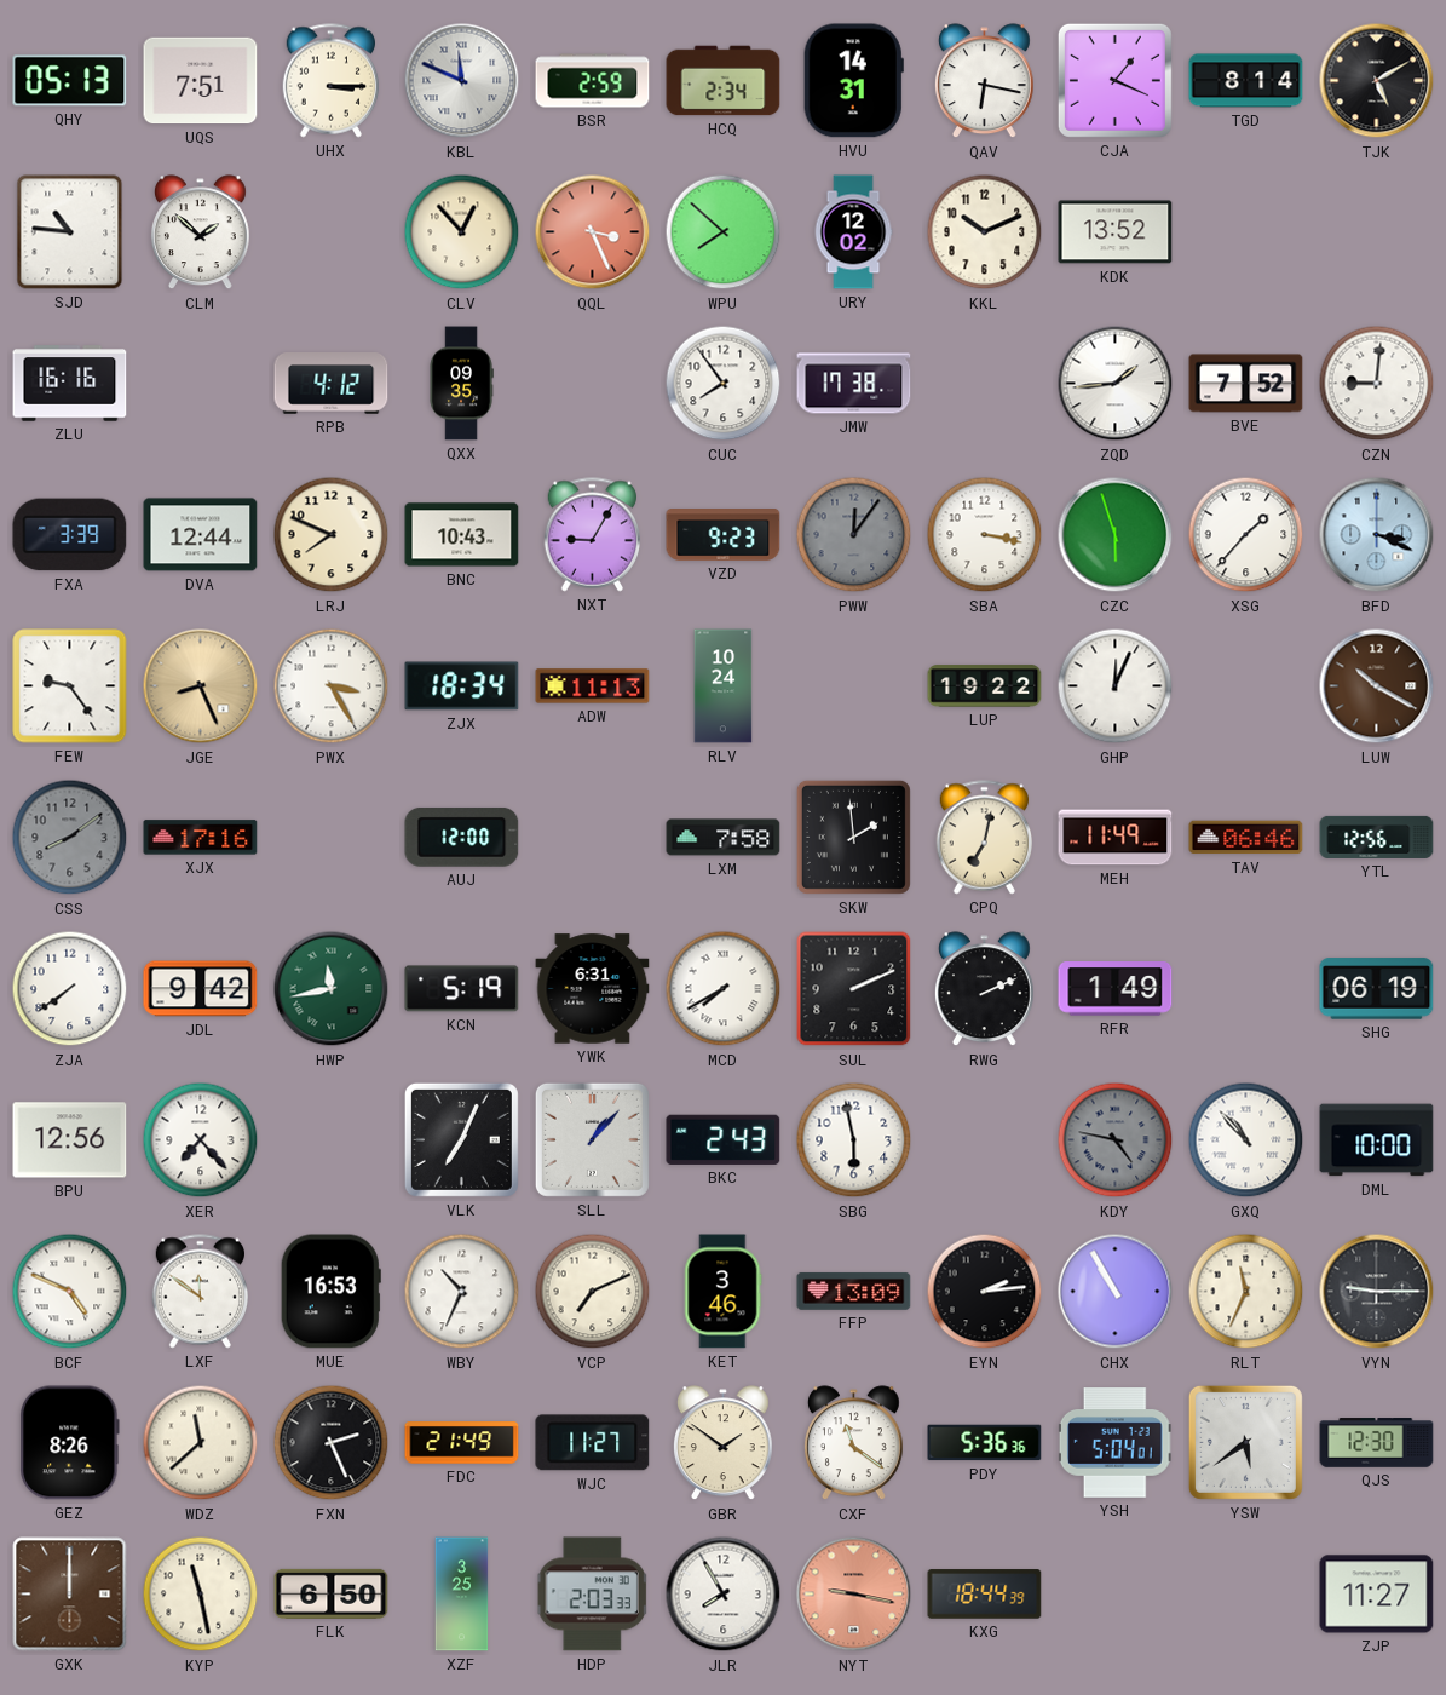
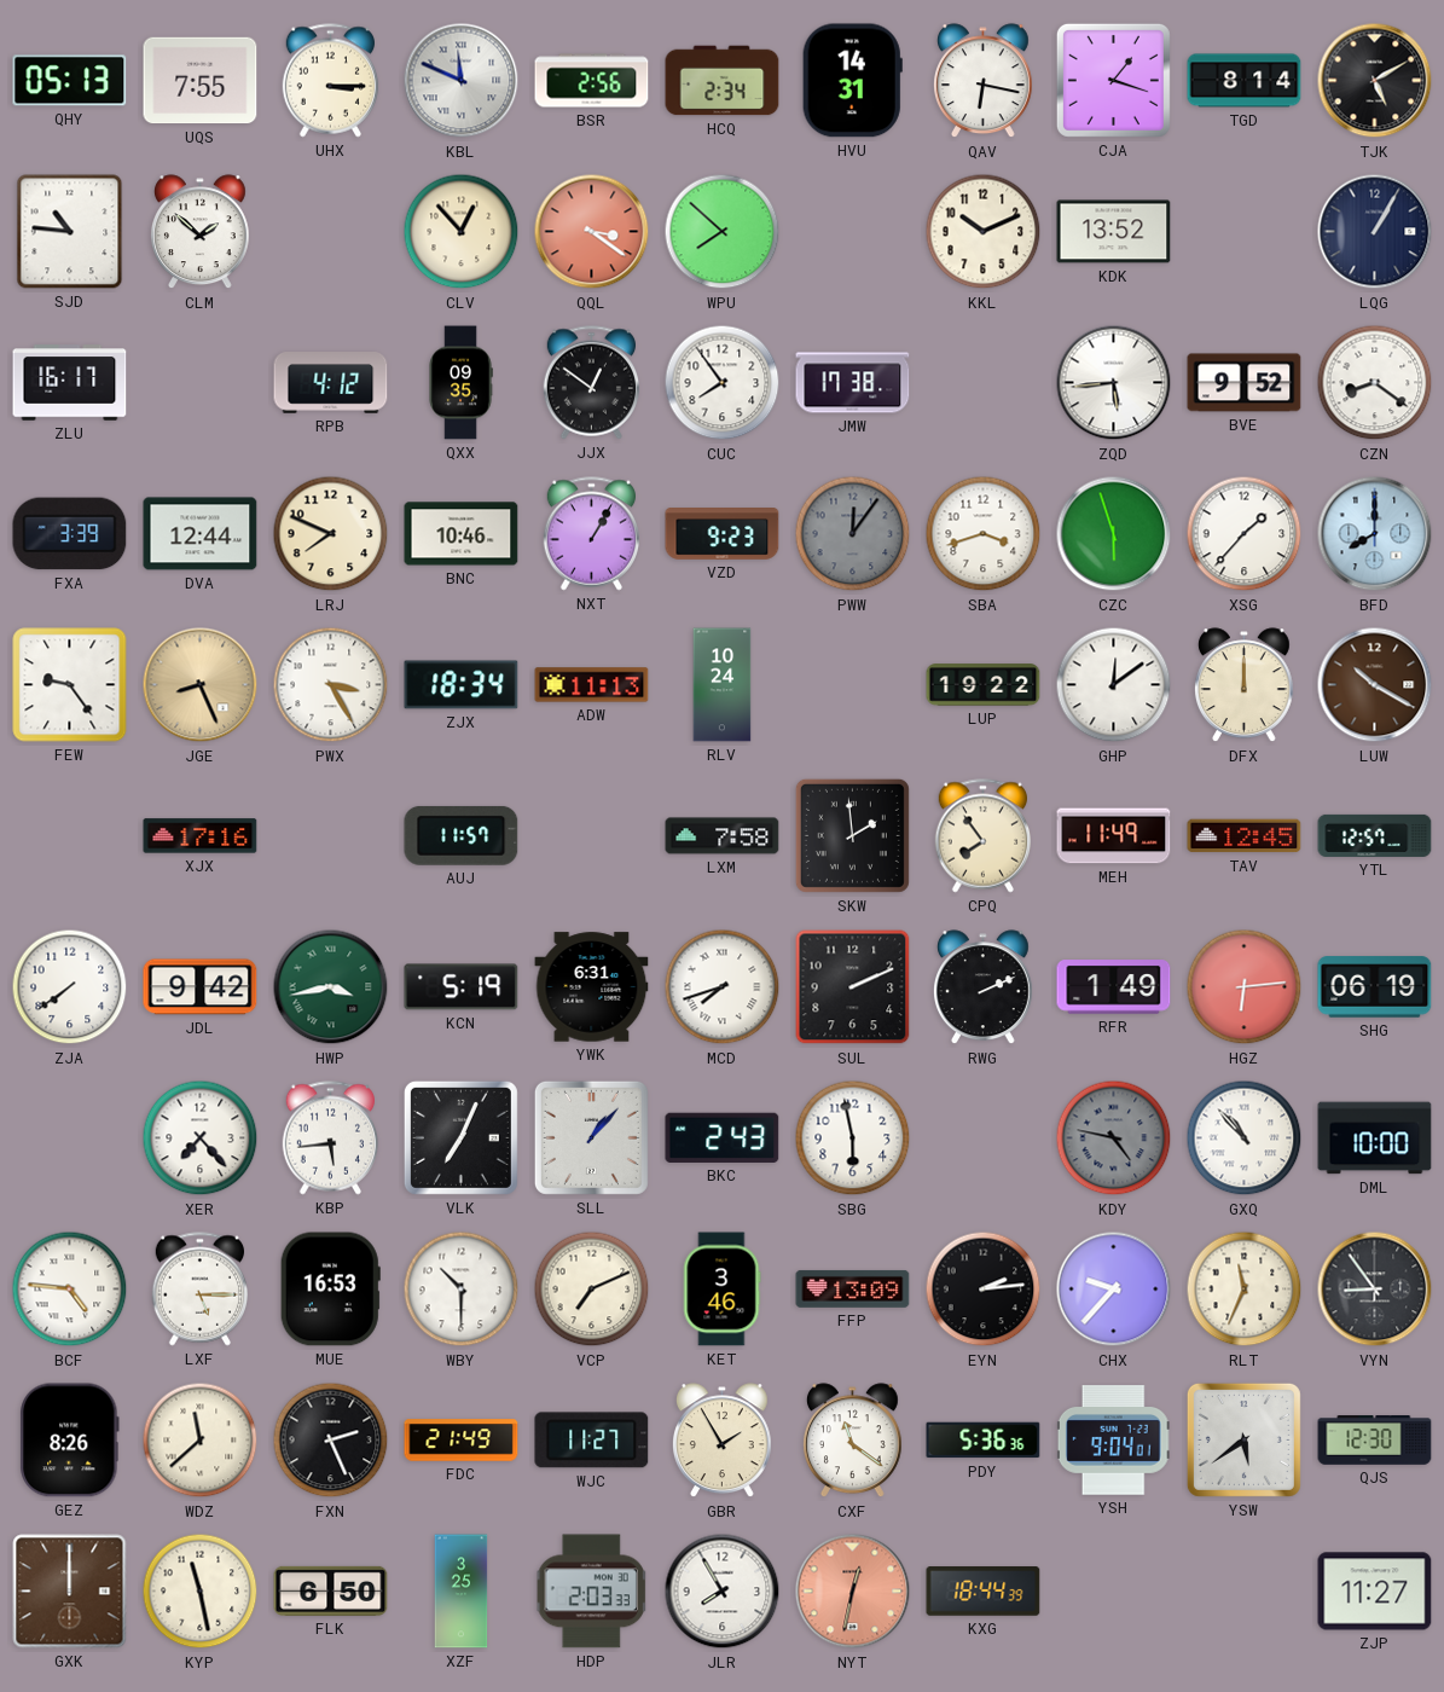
UQS: 7:51 -> 7:55
BSR: 2:59 -> 2:56
CJA: 1:19 -> 1:18
QQL: 3:26 -> 3:21
URY: 12:02 -> none
LQG: none -> 1:05
ZLU: 16:16 -> 16:17
JJX: none -> 12:51
ZQD: 1:44 -> 5:44
BVE: 7:52 -> 9:52
CZN: 9:01 -> 8:21
BNC: 10:43 -> 10:46
NXT: 9:05 -> 1:05
SBA: 3:17 -> 3:42
BFD: 3:19 -> 8:00
GHP: 12:04 -> 12:09
DFX: none -> 12:00
CSS: 8:09 -> none
AUJ: 12:00 -> 11:57
CPQ: 7:02 -> 7:54
TAV: 06:46 -> 12:45
YTL: 12:56 -> 12:57
HWP: 11:43 -> 3:43
MCD: 7:40 -> 7:42
HGZ: none -> 6:14
BPU: 12:56 -> none
KBP: none -> 5:44
BCF: 4:49 -> 4:46
LXF: 11:51 -> 5:15
WBY: 10:34 -> 10:30
CHX: 10:55 -> 9:37
VYN: 9:15 -> 8:54
GBR: 1:51 -> 1:55
YSH: 5:04 -> 9:04
NYT: 9:17 -> 12:32
